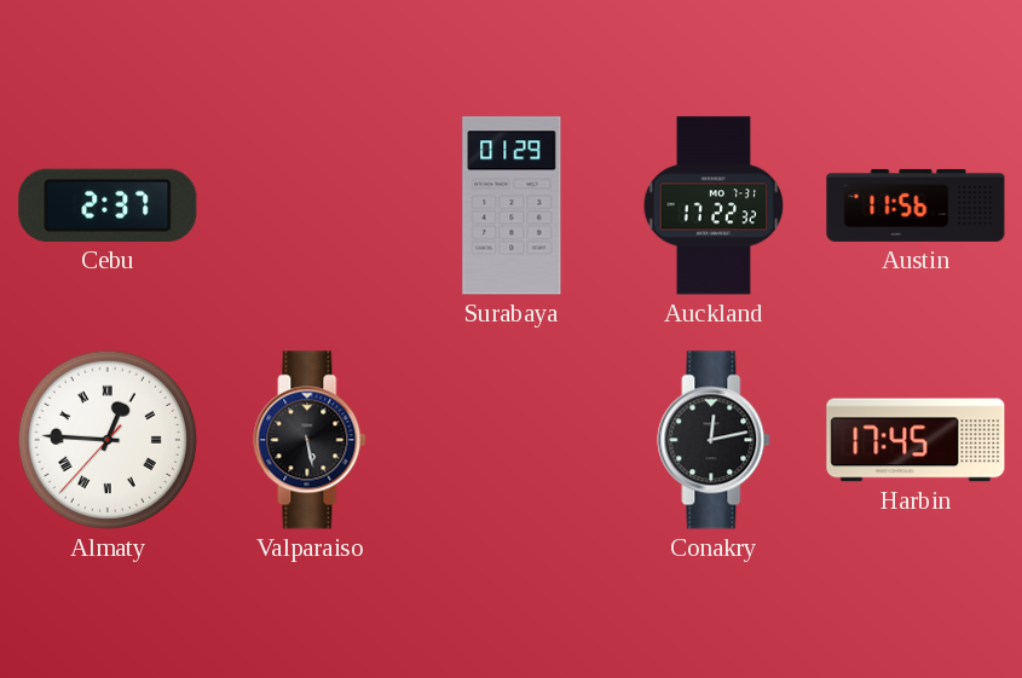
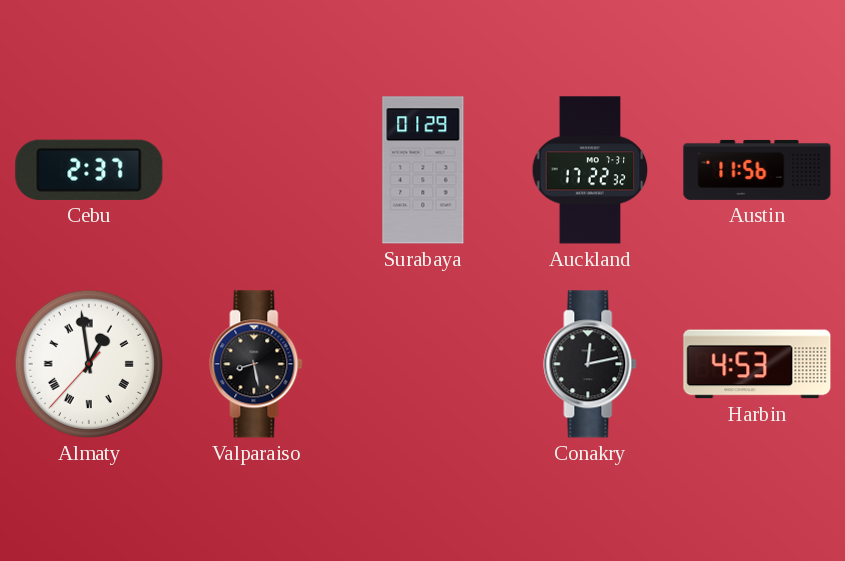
Almaty: 12:45 -> 12:58
Valparaiso: 5:28 -> 8:28
Harbin: 17:45 -> 4:53
